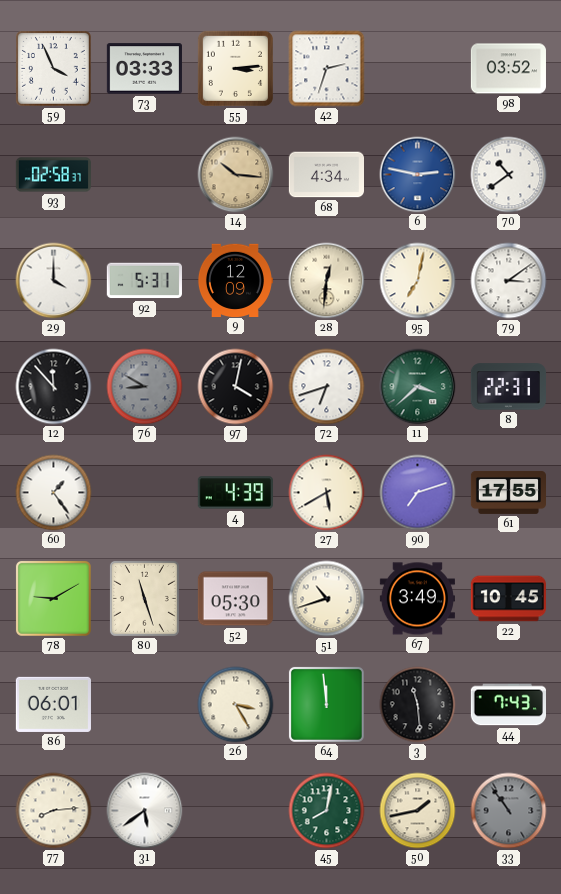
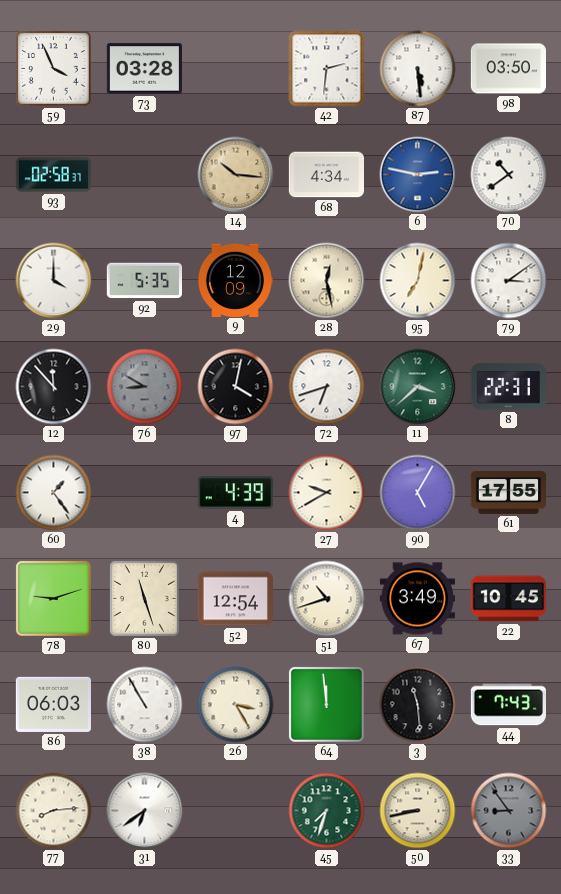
73: 03:33 -> 03:28
55: 3:14 -> none
42: 2:33 -> 2:31
87: none -> 5:29
98: 03:52 -> 03:50
92: 5:31 -> 5:35
28: 12:31 -> 12:28
27: 5:40 -> 9:40
90: 7:12 -> 5:05
78: 9:10 -> 9:12
52: 05:30 -> 12:54
86: 06:01 -> 06:03
38: none -> 10:55
31: 5:39 -> 6:39
45: 8:02 -> 7:33
50: 1:43 -> 8:43
33: 10:54 -> 8:54
